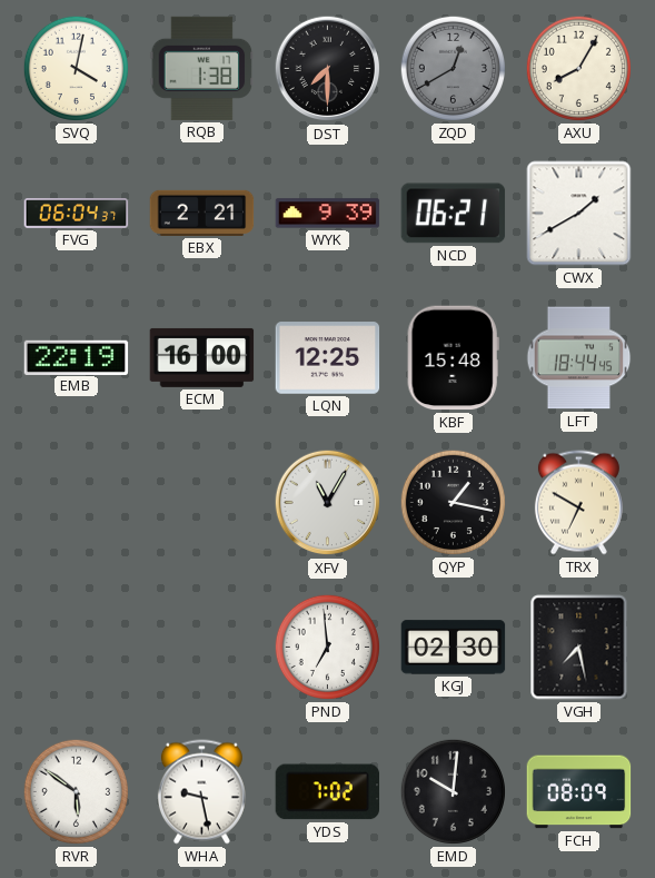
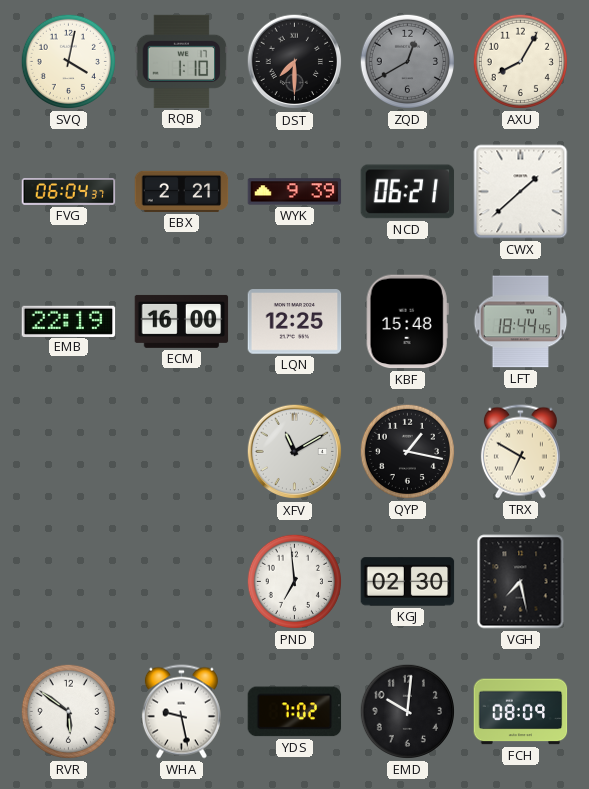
RQB: 1:38 -> 1:10
CWX: 1:40 -> 1:38
XFV: 11:05 -> 11:10
